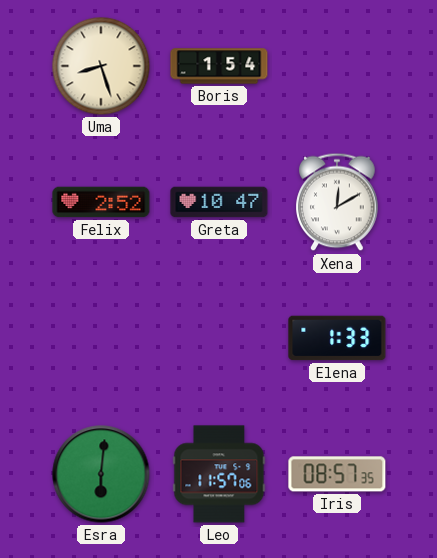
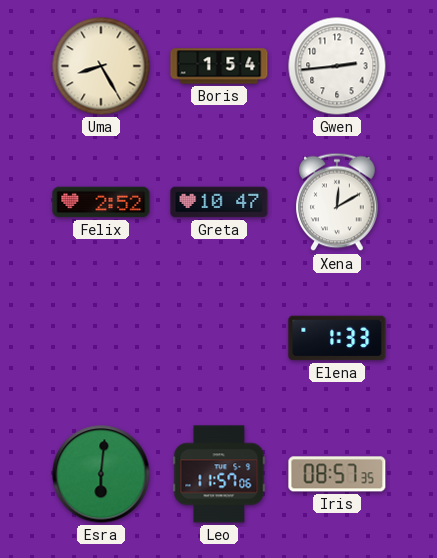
Uma: 8:27 -> 8:25
Gwen: none -> 2:44
